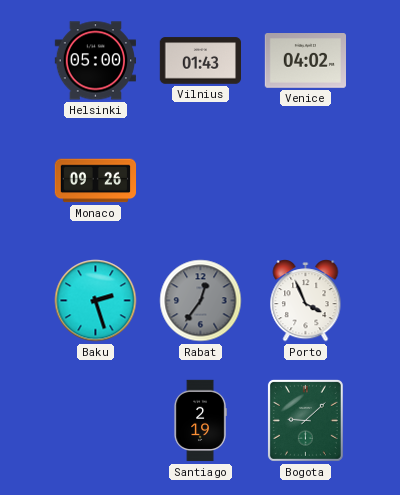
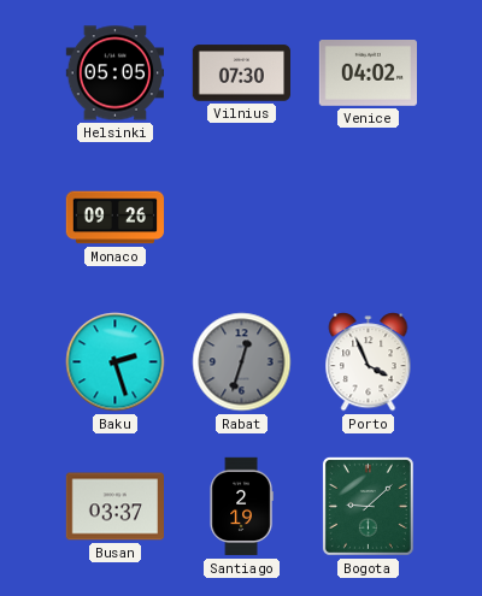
Helsinki: 05:00 -> 05:05
Vilnius: 01:43 -> 07:30
Rabat: 12:36 -> 12:33
Busan: none -> 03:37
